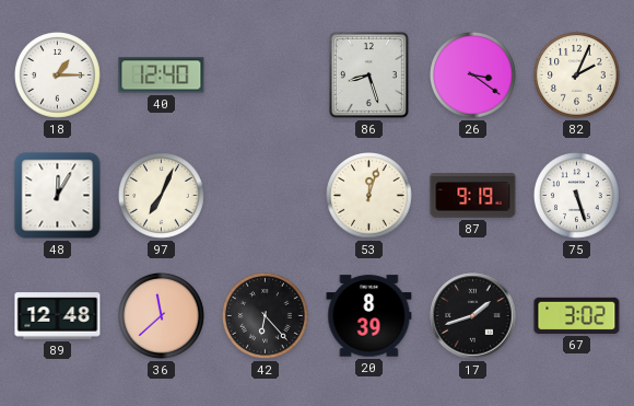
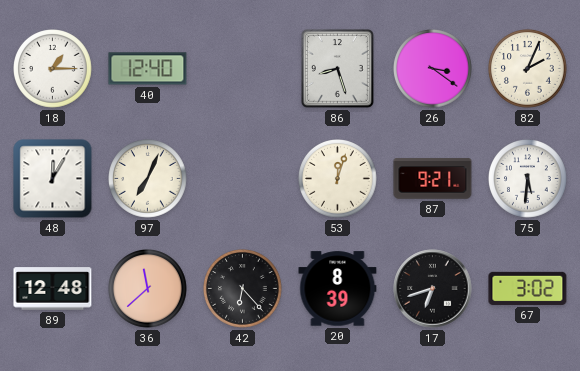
87: 9:19 -> 9:21
75: 5:27 -> 5:31
17: 1:42 -> 6:42
